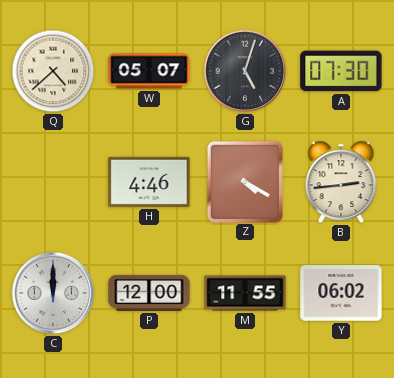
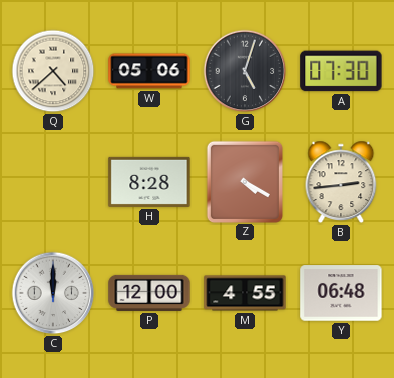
W: 05:07 -> 05:06
H: 4:46 -> 8:28
M: 11:55 -> 4:55
Y: 06:02 -> 06:48
